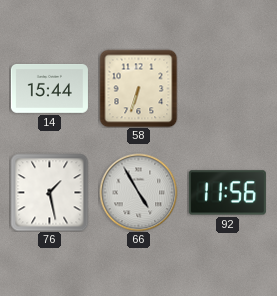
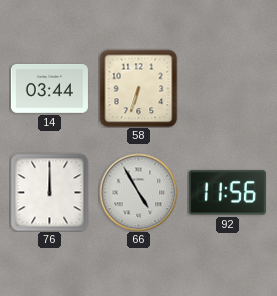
14: 15:44 -> 03:44
76: 1:28 -> 12:00
